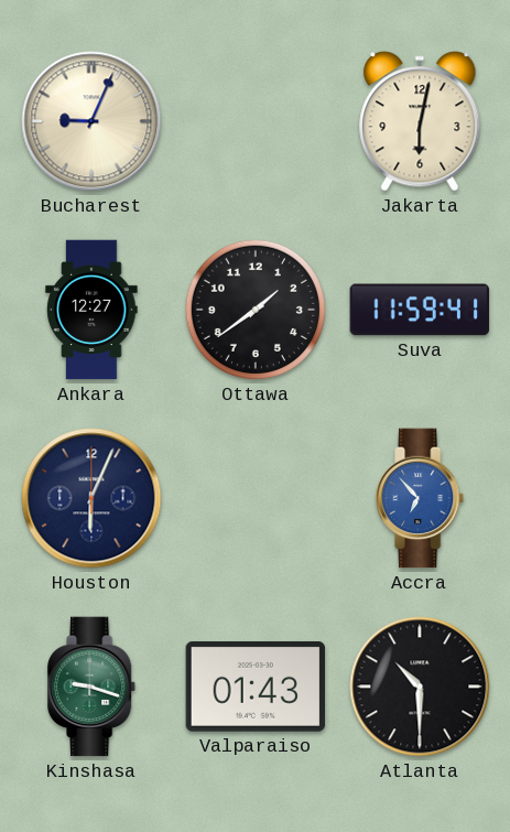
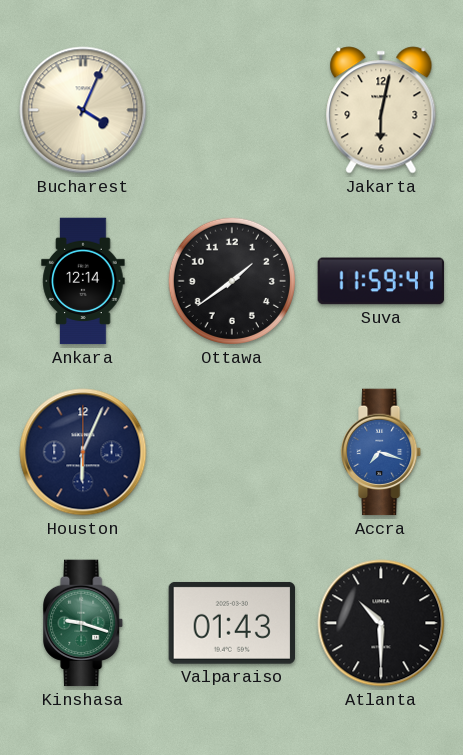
Bucharest: 9:04 -> 4:04
Ankara: 12:27 -> 12:14
Accra: 6:53 -> 7:18
